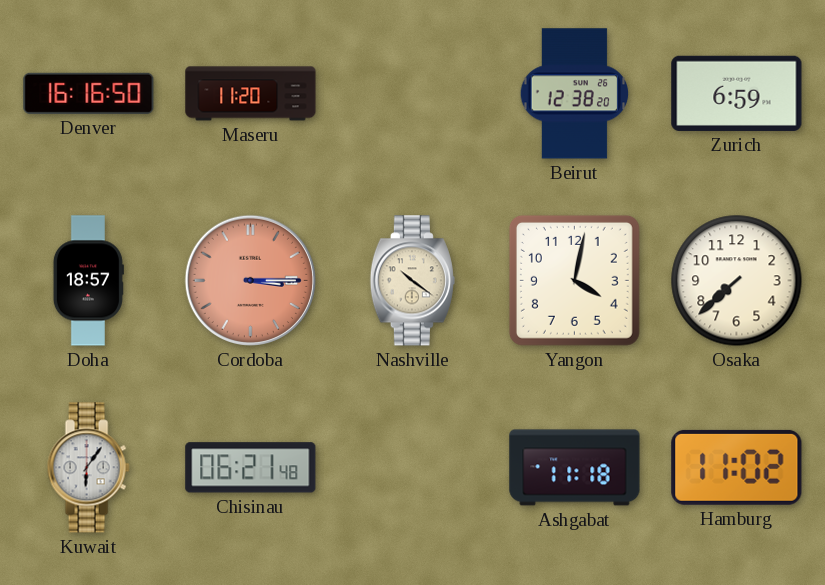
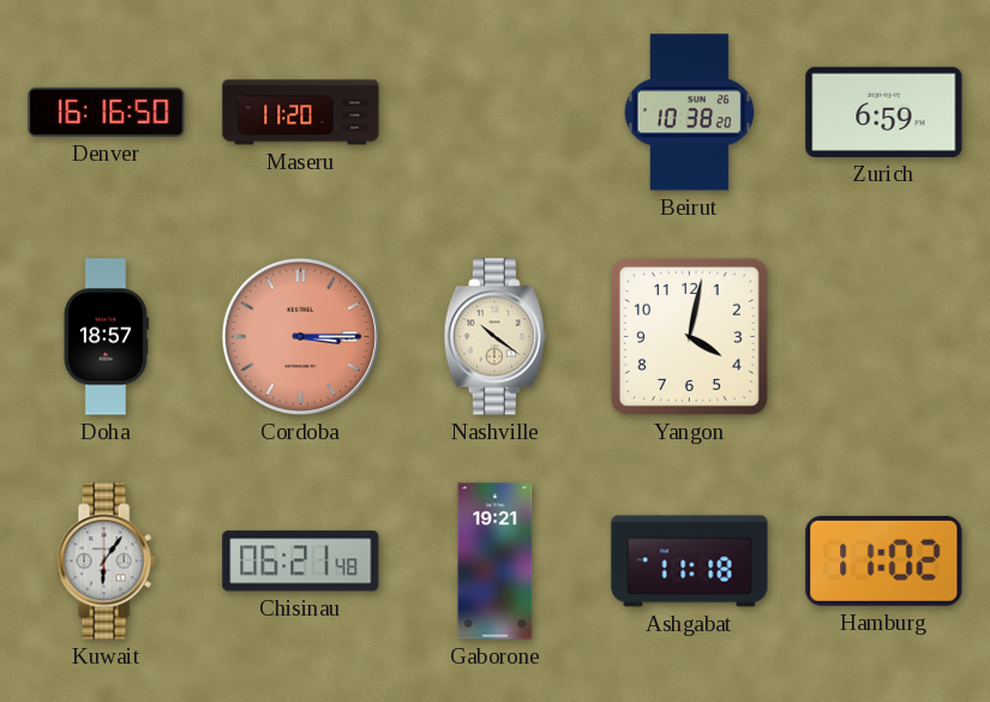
Beirut: 12:38 -> 10:38
Osaka: 7:38 -> none
Gaborone: none -> 19:21
